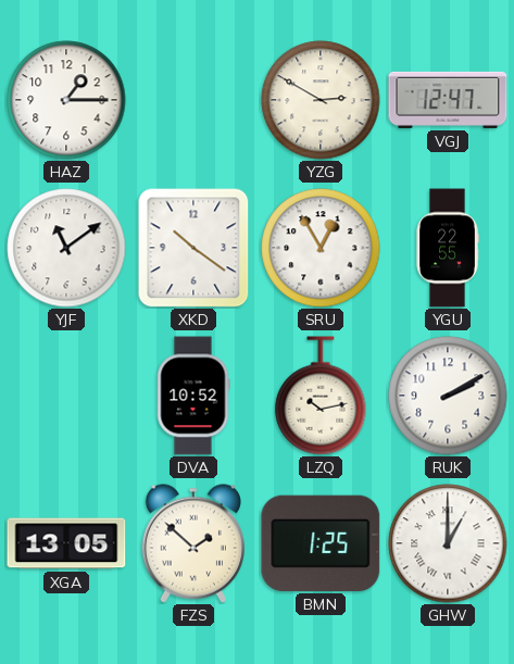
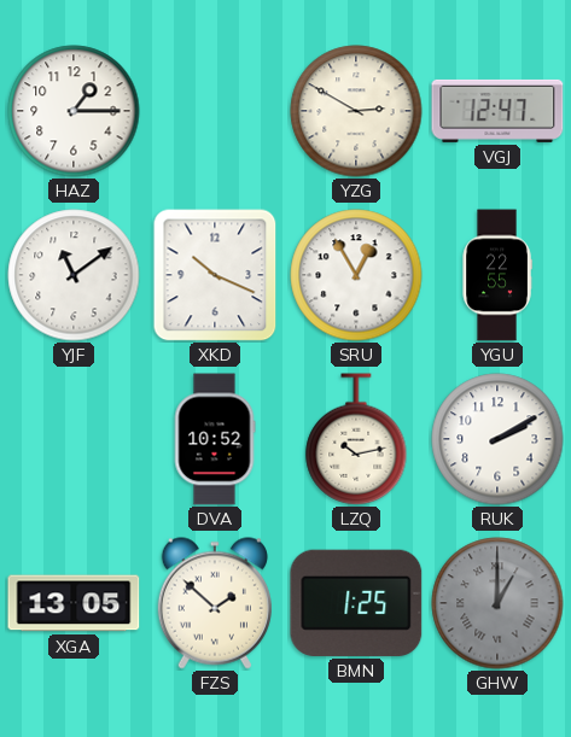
XKD: 10:21 -> 10:19
GHW dial: white -> grey
